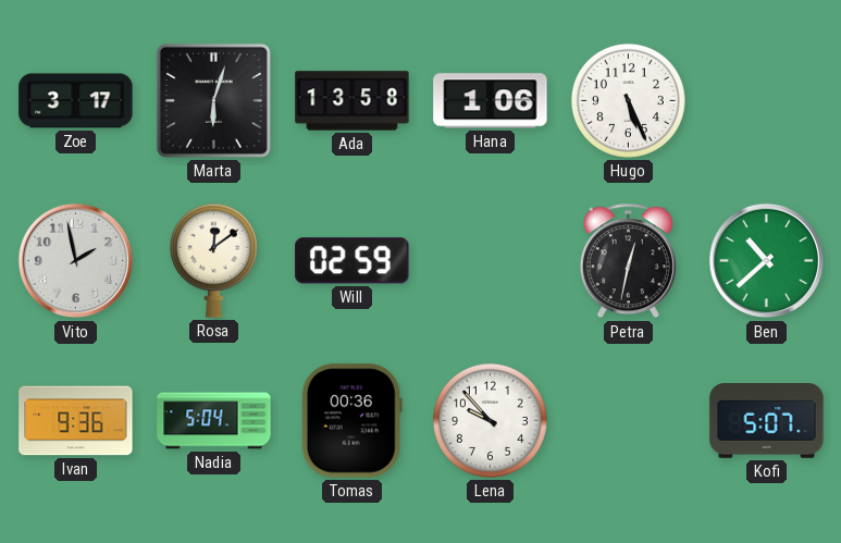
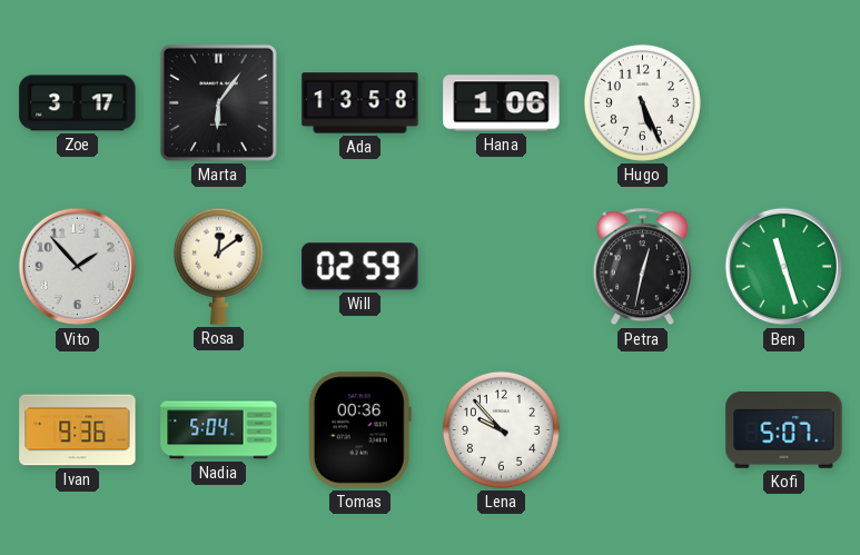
Marta: 6:03 -> 6:06
Vito: 1:58 -> 1:53
Ben: 10:38 -> 11:27
